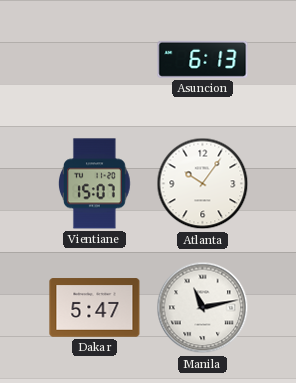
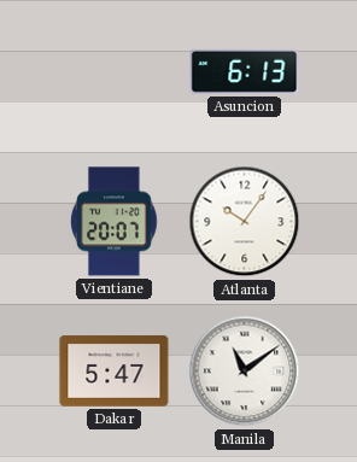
Vientiane: 15:07 -> 20:07
Manila: 11:13 -> 11:09
